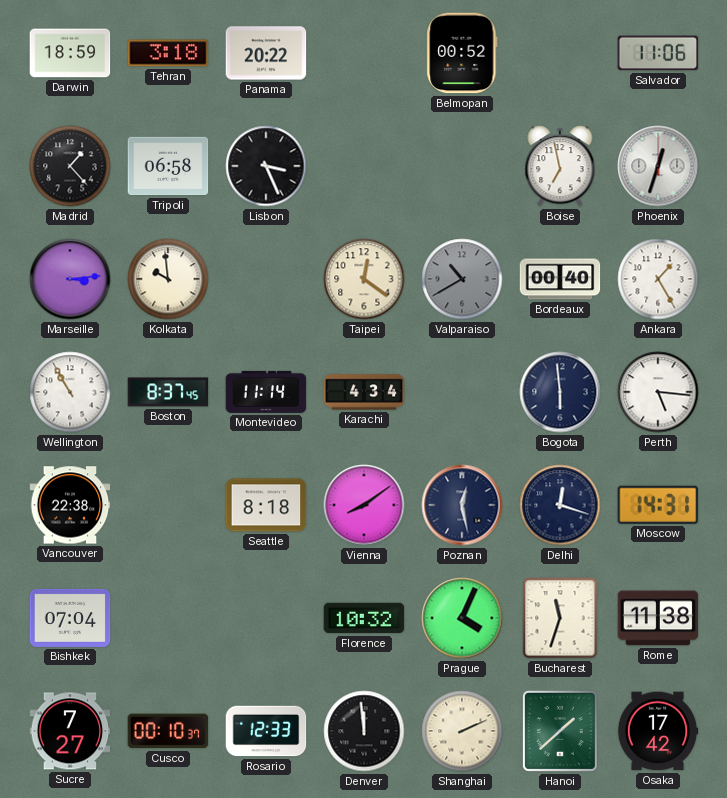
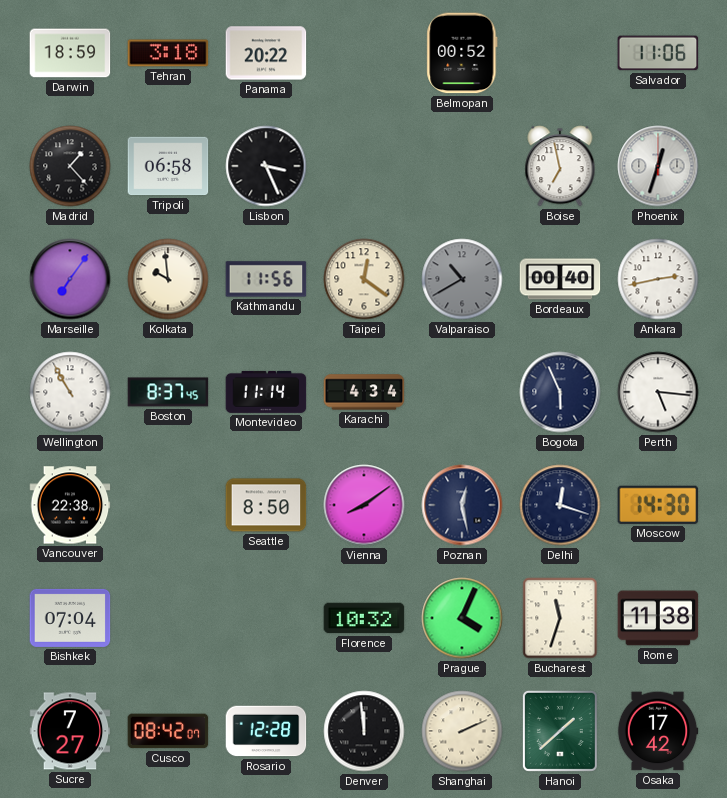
Marseille: 3:14 -> 7:06
Kathmandu: none -> 11:56
Ankara: 1:25 -> 2:43
Bogota: 5:59 -> 5:56
Seattle: 8:18 -> 8:50
Moscow: 14:31 -> 14:30
Cusco: 00:10 -> 08:42
Rosario: 12:33 -> 12:28
